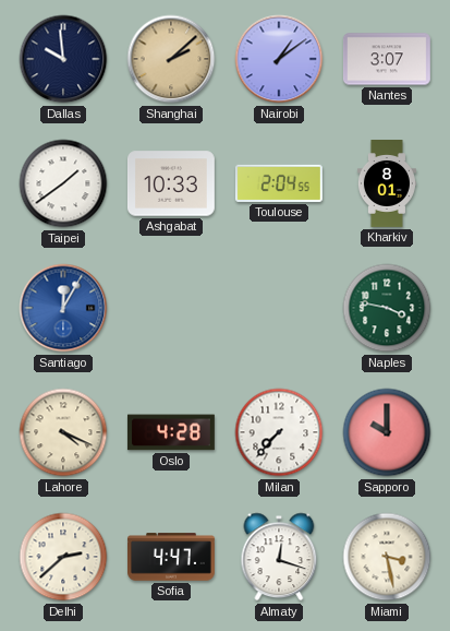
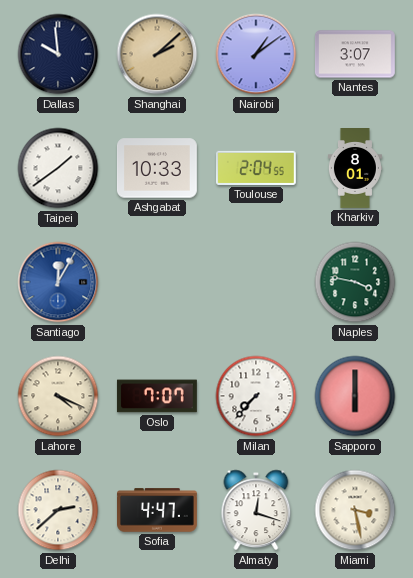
Oslo: 4:28 -> 7:07
Sapporo: 10:00 -> 6:00
